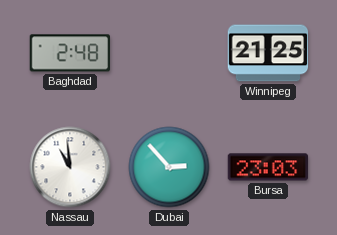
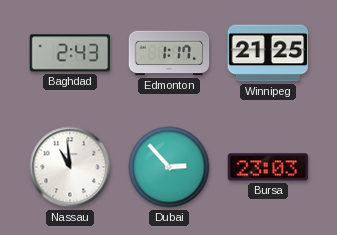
Baghdad: 2:48 -> 2:43
Edmonton: none -> 1:17
